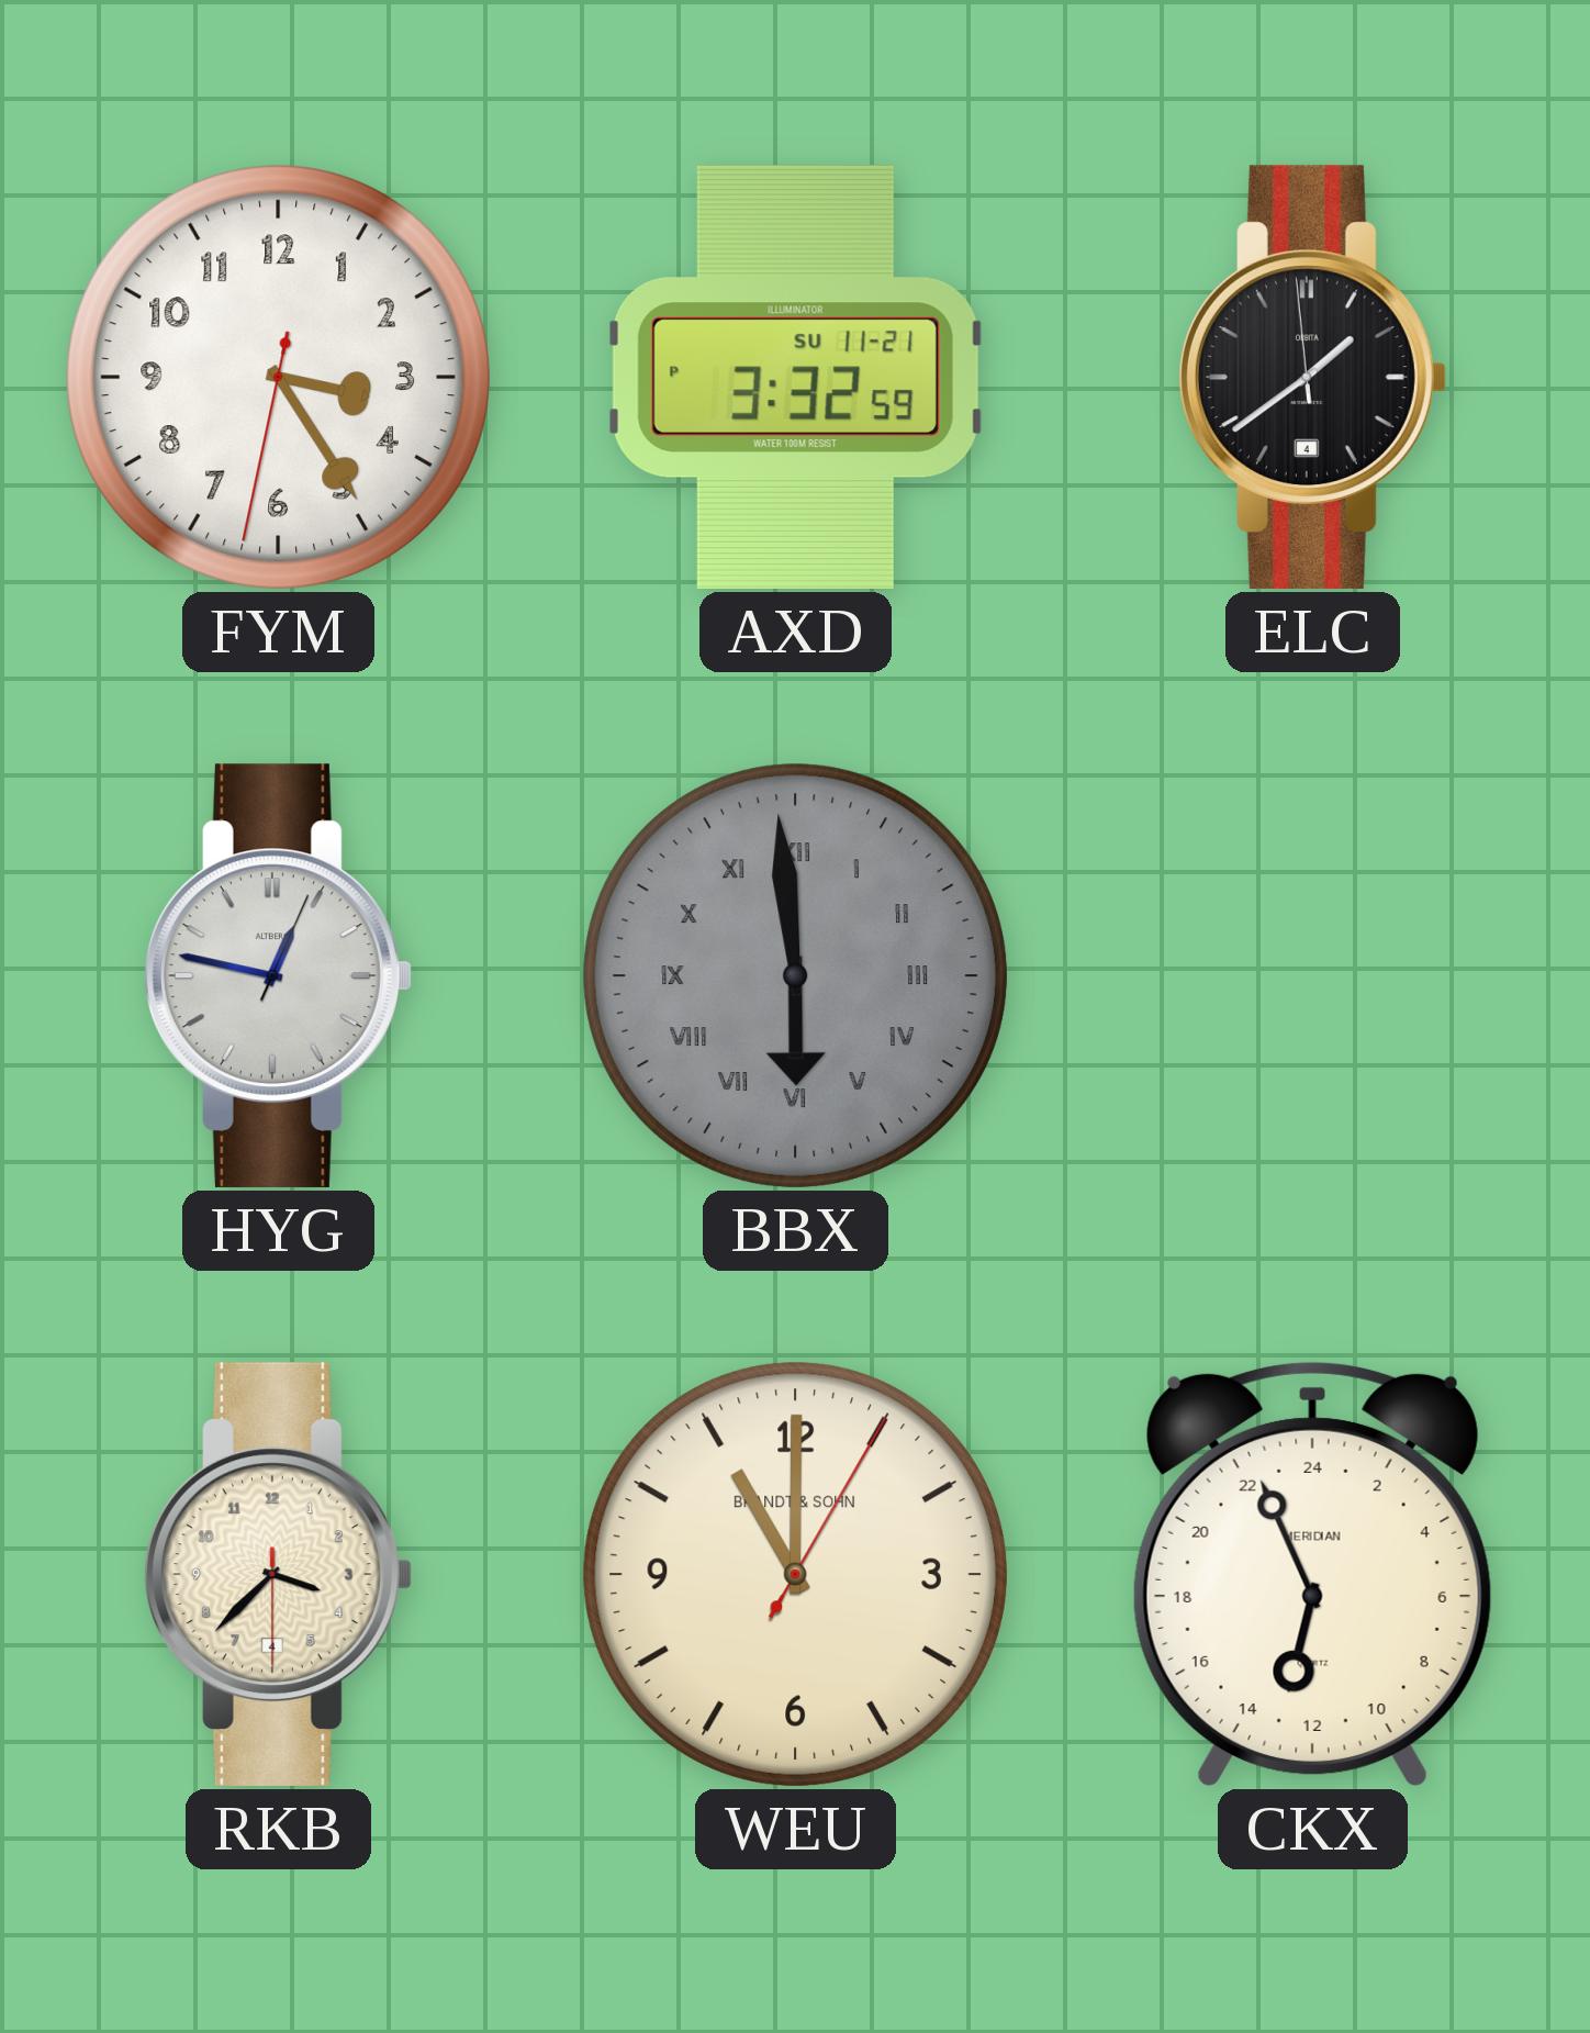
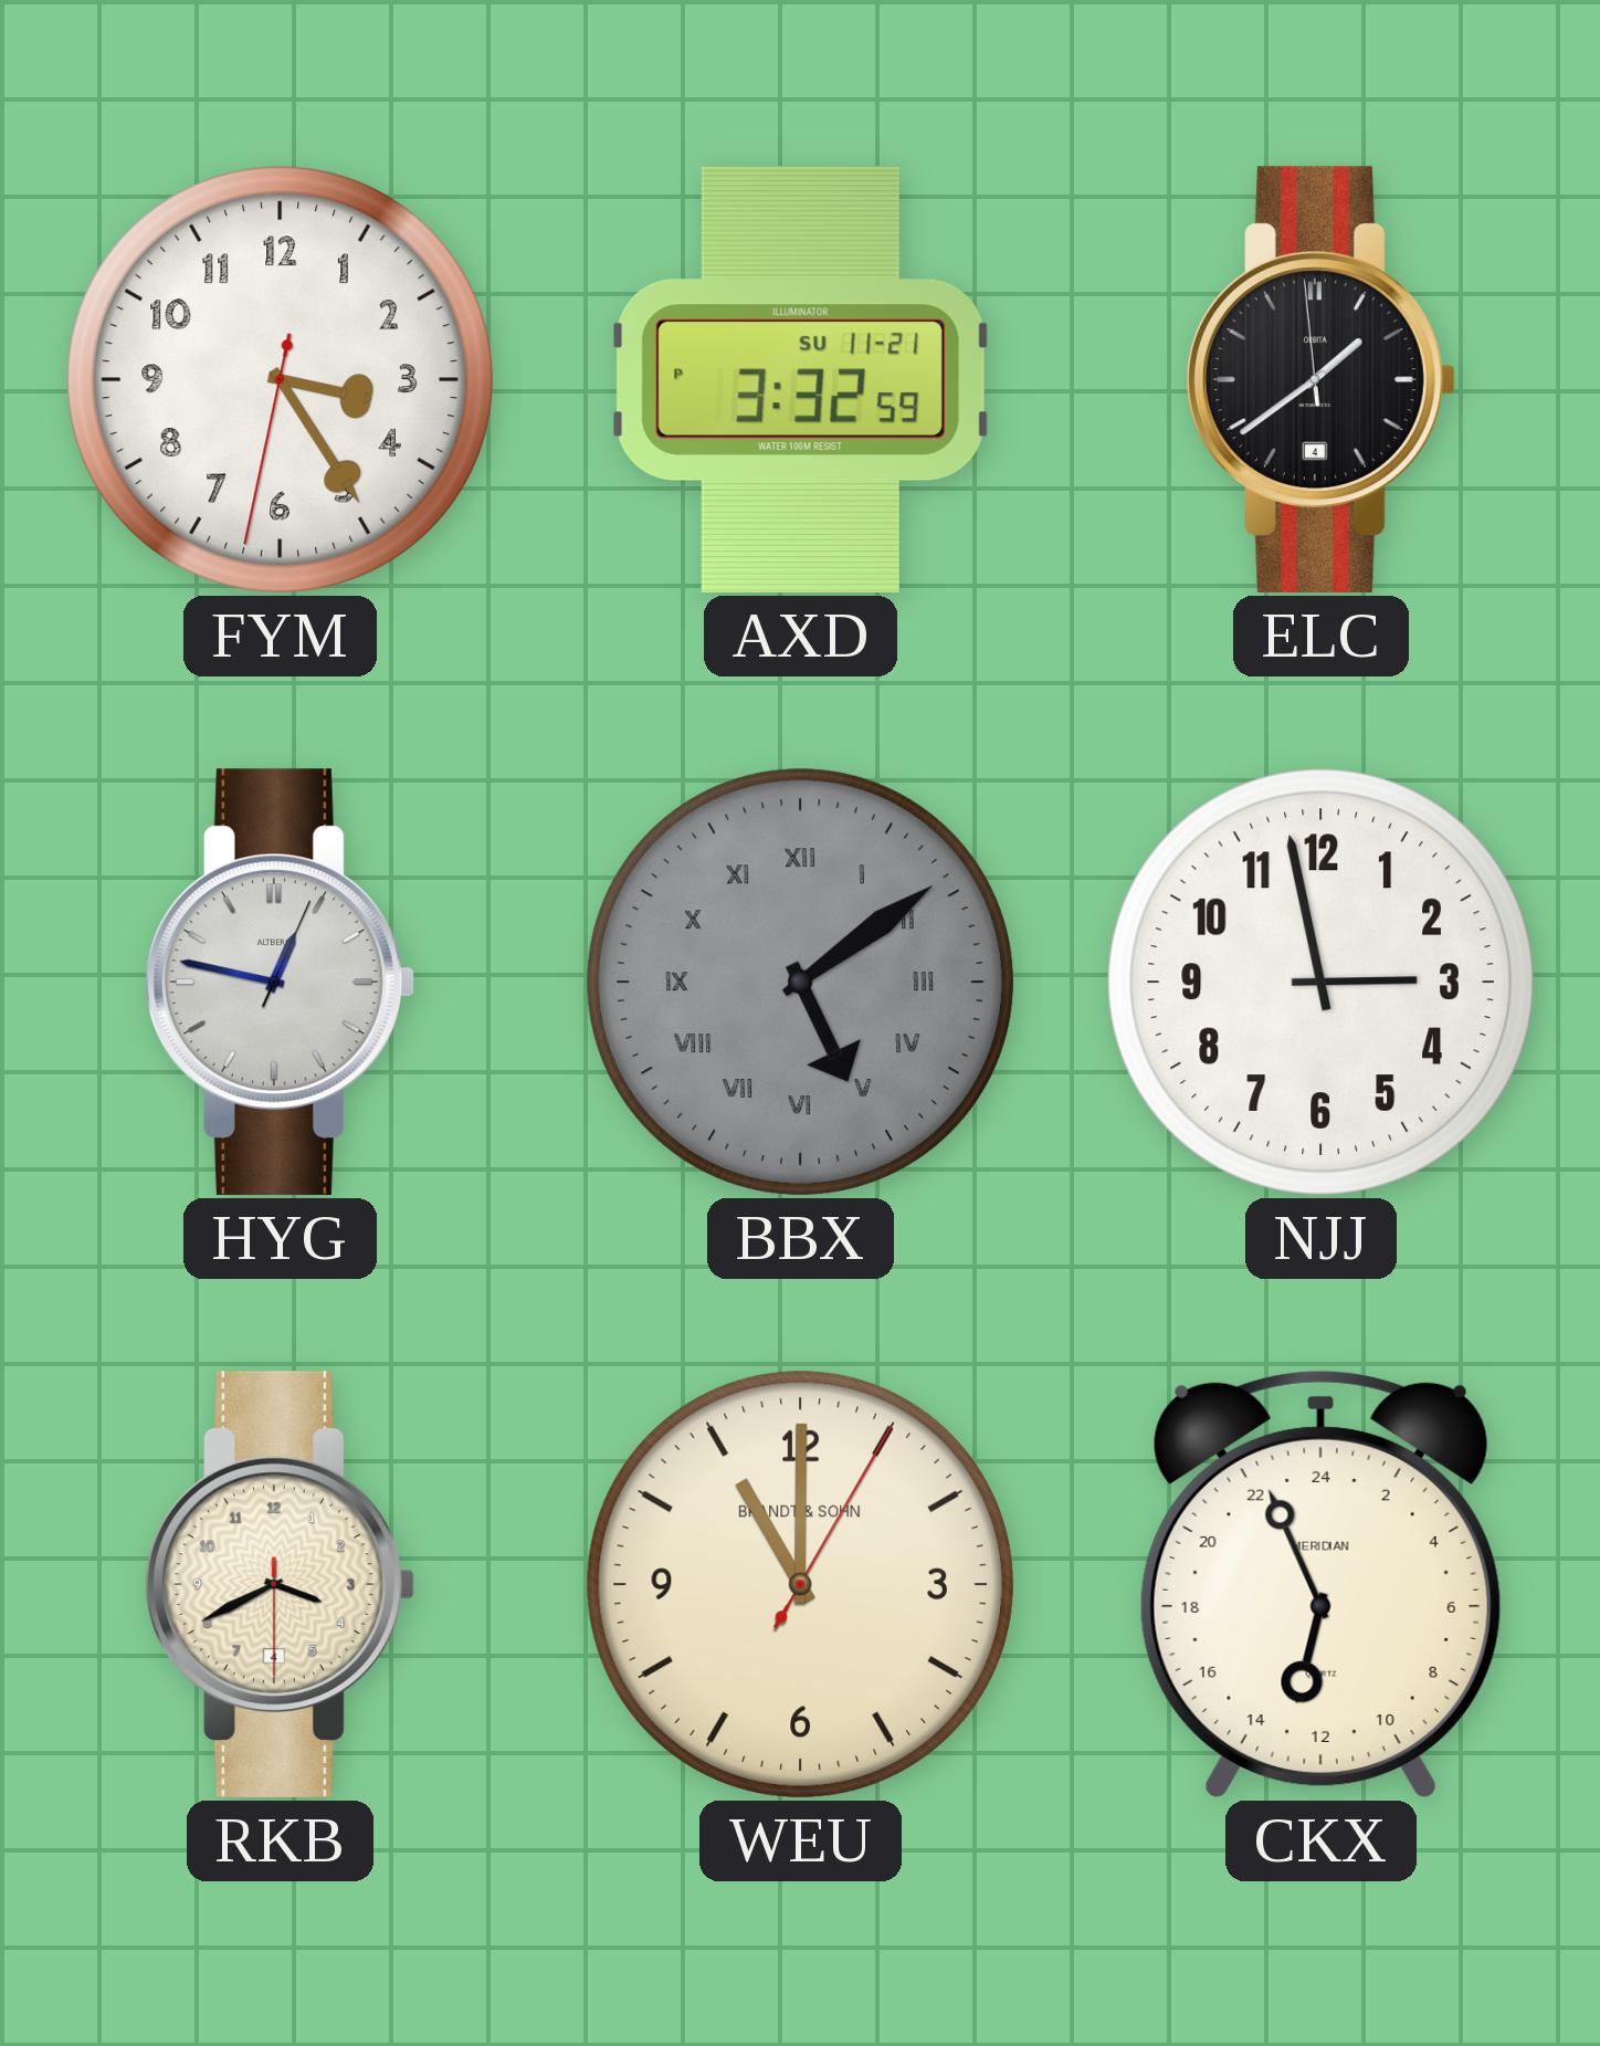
BBX: 5:59 -> 5:09
NJJ: none -> 2:58
RKB: 3:37 -> 3:40
